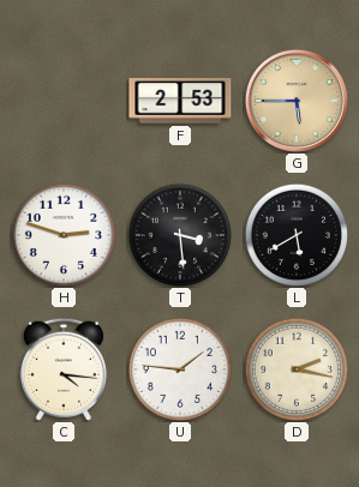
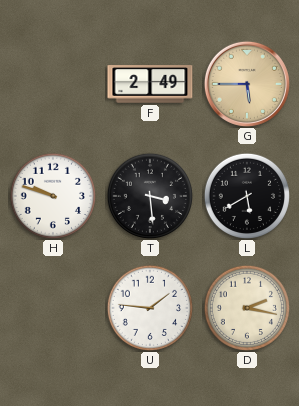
F: 2:53 -> 2:49
H: 2:48 -> 9:48
C: 4:16 -> none
